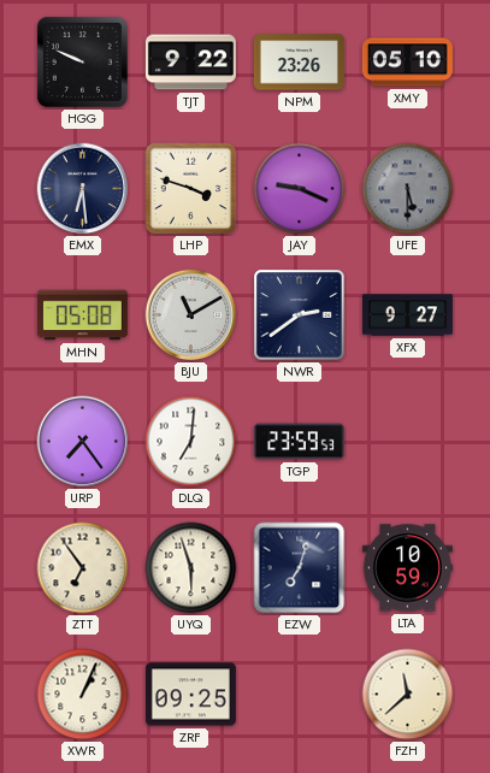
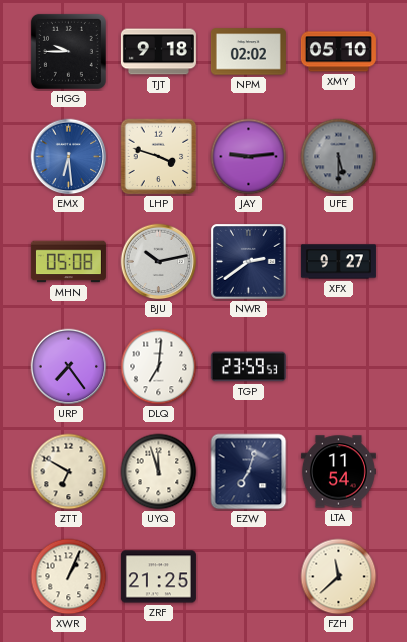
HGG: 9:49 -> 9:45
TJT: 9:22 -> 9:18
NPM: 23:26 -> 02:02
EMX dial: navy -> blue
JAY: 9:19 -> 9:14
BJU: 11:10 -> 10:13
ZTT: 6:54 -> 6:50
UYQ: 5:57 -> 11:57
LTA: 10:59 -> 11:54
ZRF: 09:25 -> 21:25
